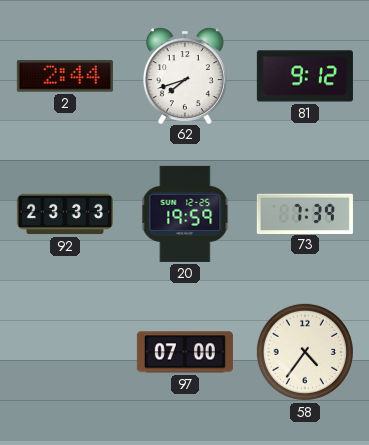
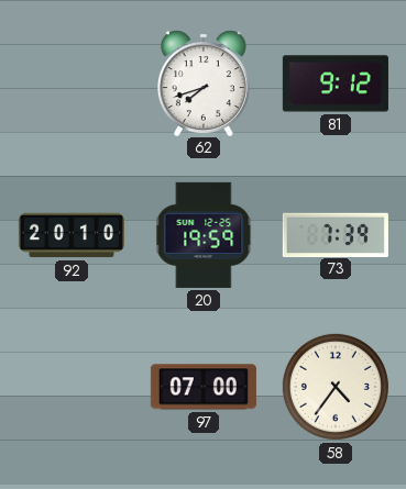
2: 2:44 -> none
92: 23:33 -> 20:10
